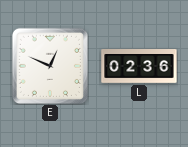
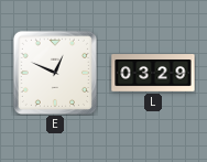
L: 02:36 -> 03:29
